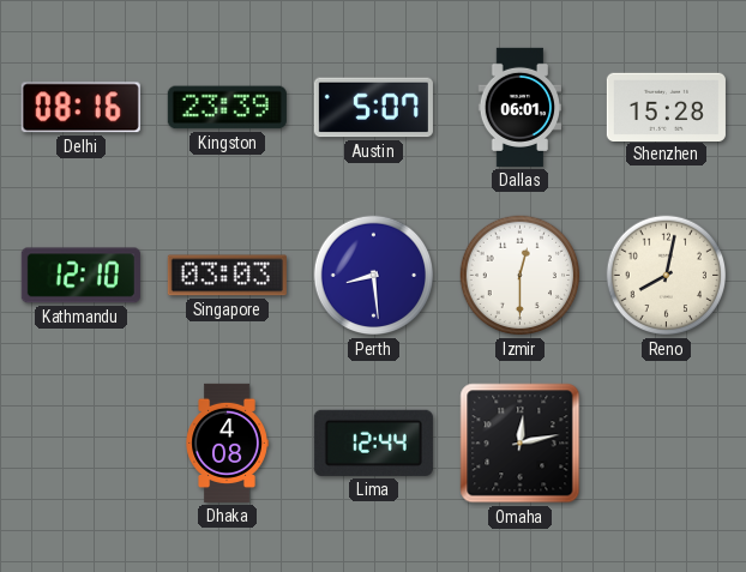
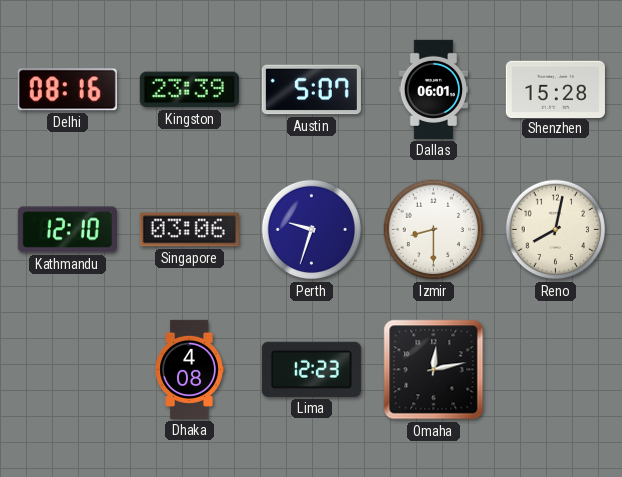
Singapore: 03:03 -> 03:06
Perth: 8:29 -> 9:33
Izmir: 12:30 -> 8:30
Lima: 12:44 -> 12:23
